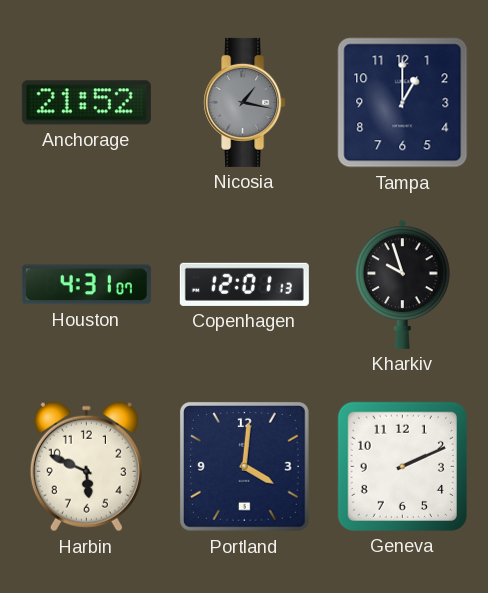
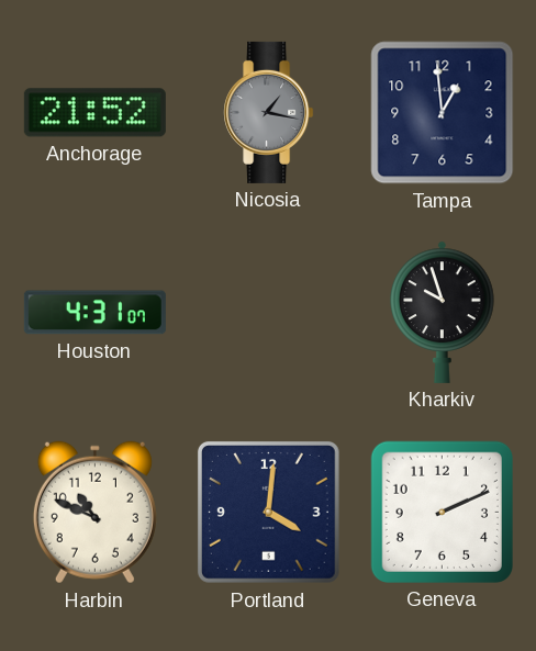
Tampa: 1:00 -> 12:59
Copenhagen: 12:01 -> none
Harbin: 5:49 -> 10:49
